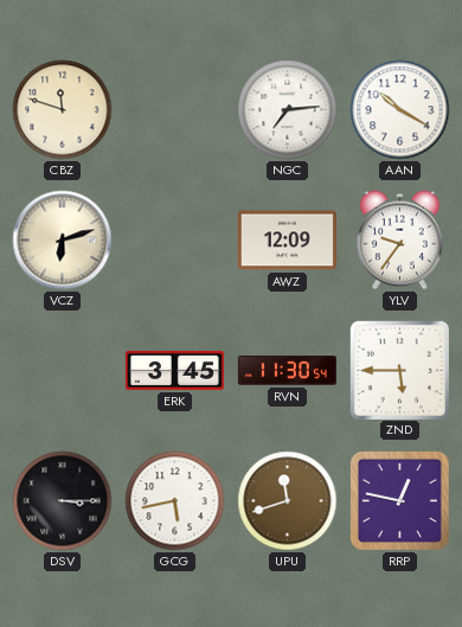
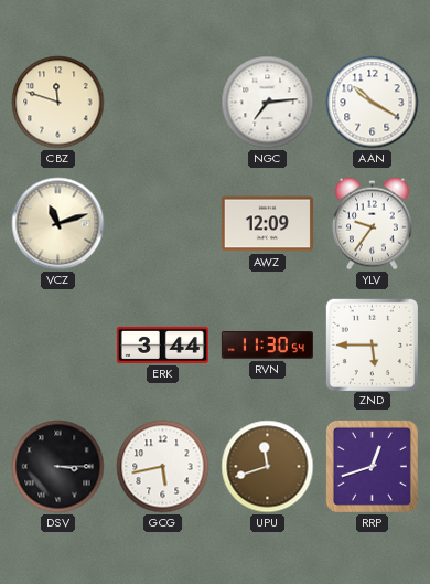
VCZ: 6:12 -> 11:12
ERK: 3:45 -> 3:44
RRP: 12:47 -> 12:42
